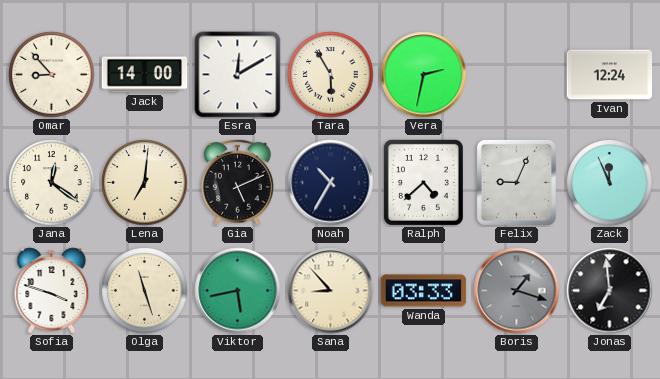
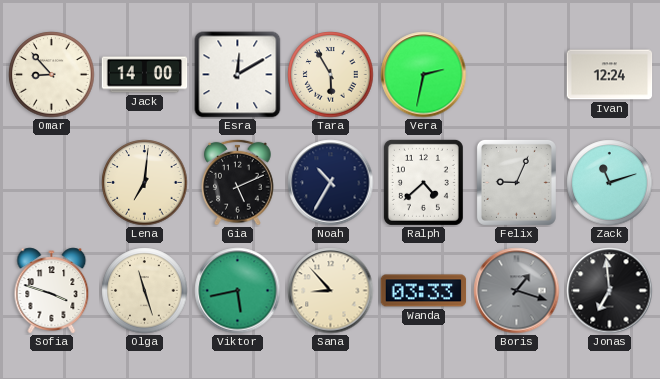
Jana: 12:21 -> none
Zack: 11:56 -> 11:12
